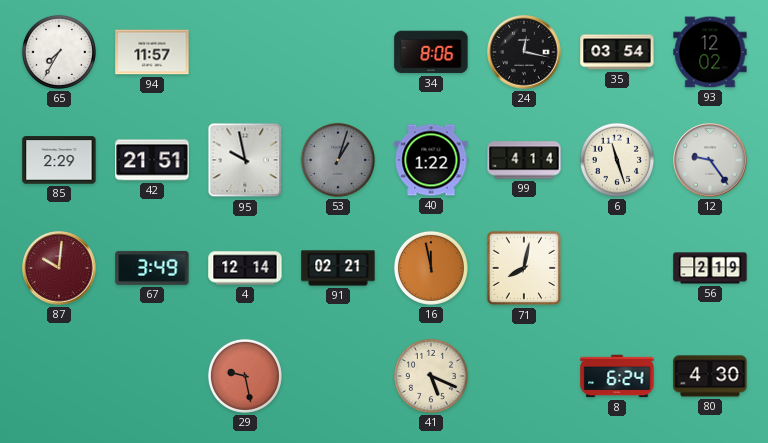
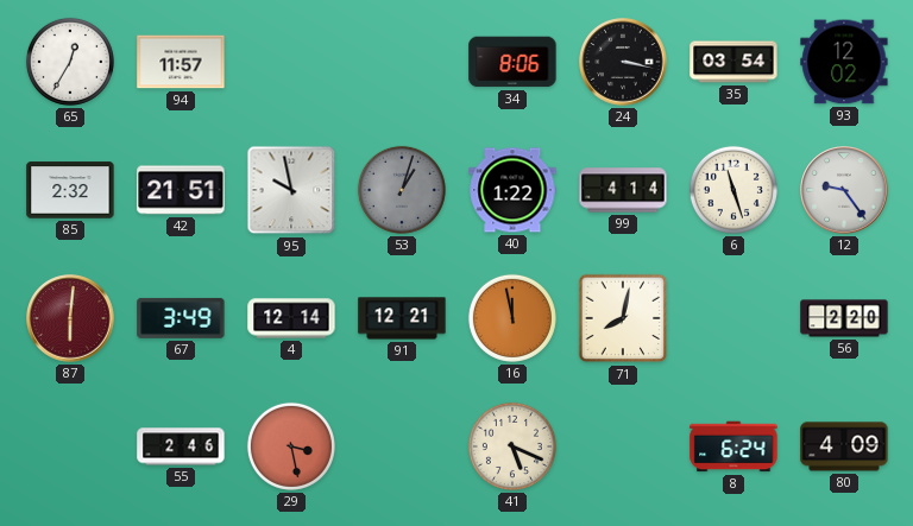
65: 7:35 -> 12:35
24: 12:17 -> 3:17
85: 2:29 -> 2:32
87: 10:01 -> 6:01
91: 02:21 -> 12:21
56: 2:19 -> 2:20
55: none -> 2:46
29: 9:28 -> 3:28
80: 4:30 -> 4:09
